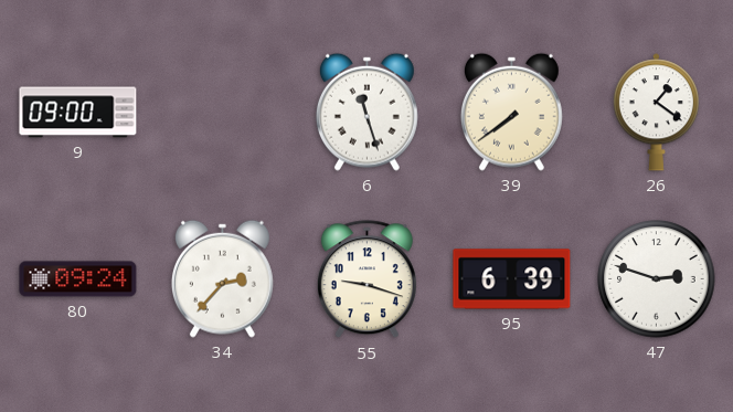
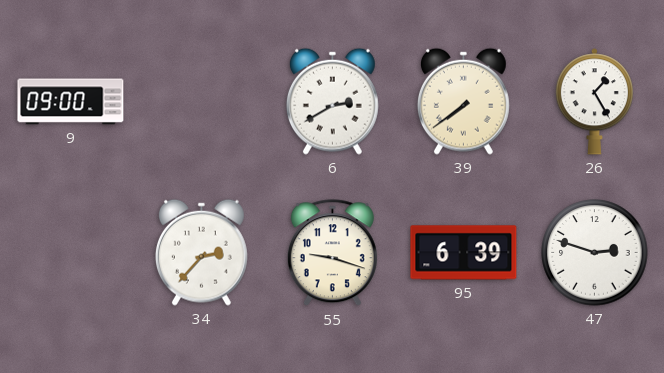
6: 11:27 -> 2:40
26: 1:21 -> 1:25
80: 09:24 -> none
